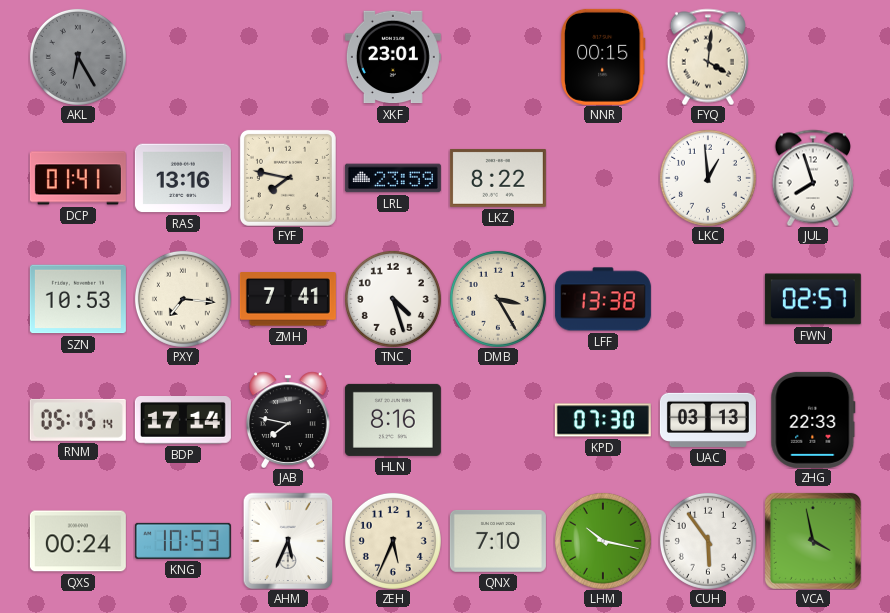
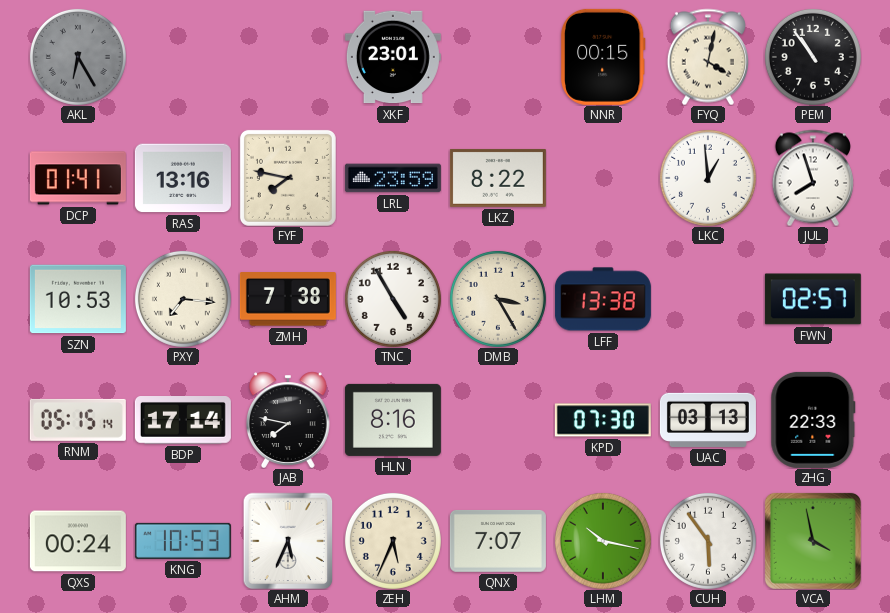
FYQ: 4:01 -> 4:02
PEM: none -> 10:54
ZMH: 7:41 -> 7:38
TNC: 4:27 -> 4:55
QNX: 7:10 -> 7:07
